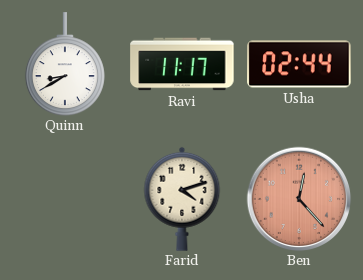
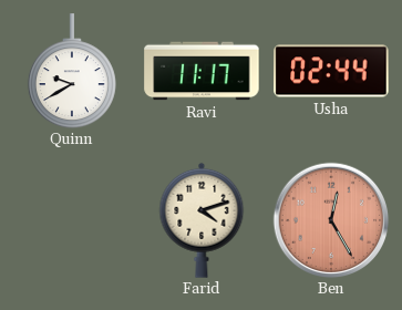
Quinn: 8:40 -> 9:40
Ben: 12:23 -> 12:25
